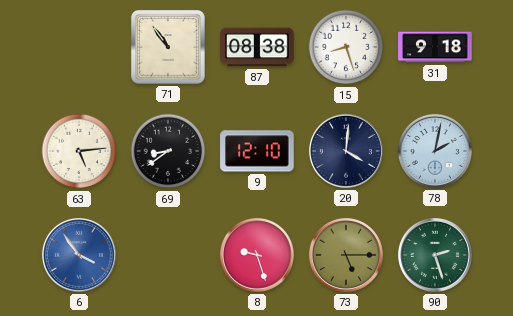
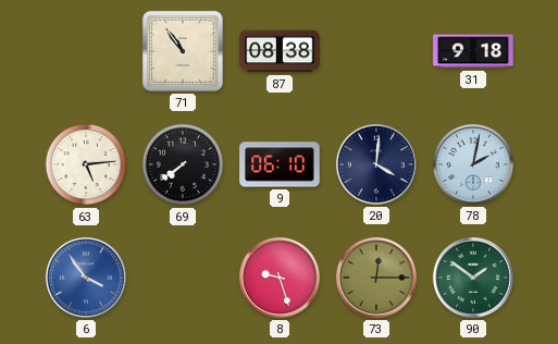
15: 8:27 -> none
69: 8:39 -> 7:39
9: 12:10 -> 06:10
73: 5:15 -> 12:15
90: 2:27 -> 1:51
